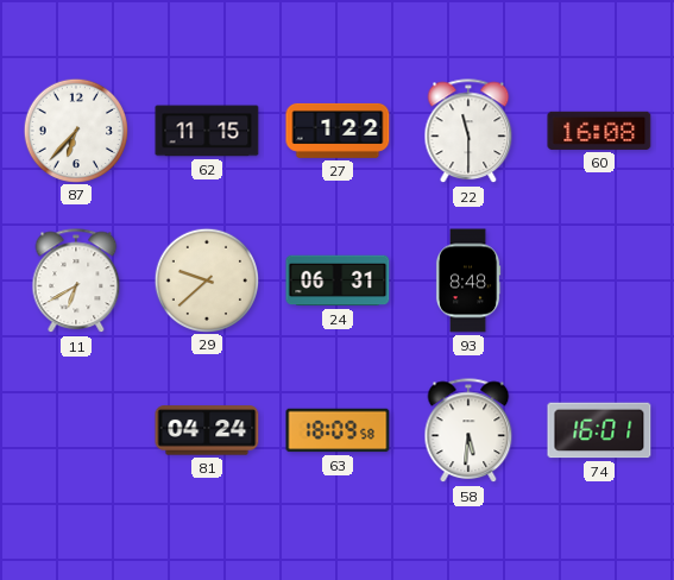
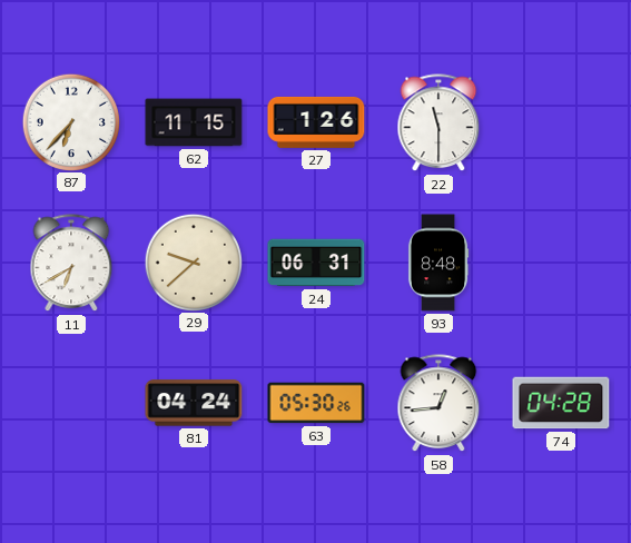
27: 1:22 -> 1:26
60: 16:08 -> none
63: 18:09 -> 05:30
58: 5:31 -> 12:44
74: 16:01 -> 04:28
